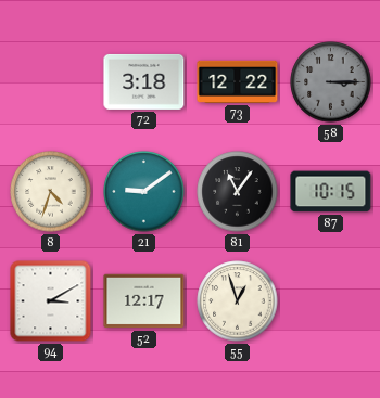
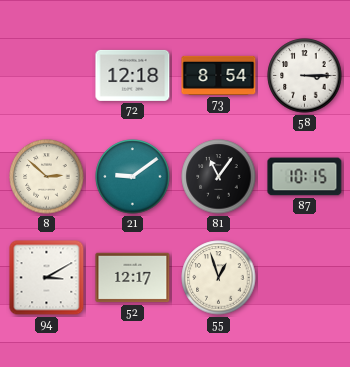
72: 3:18 -> 12:18
73: 12:22 -> 8:54
58 dial: grey -> white
8: 4:33 -> 2:52
